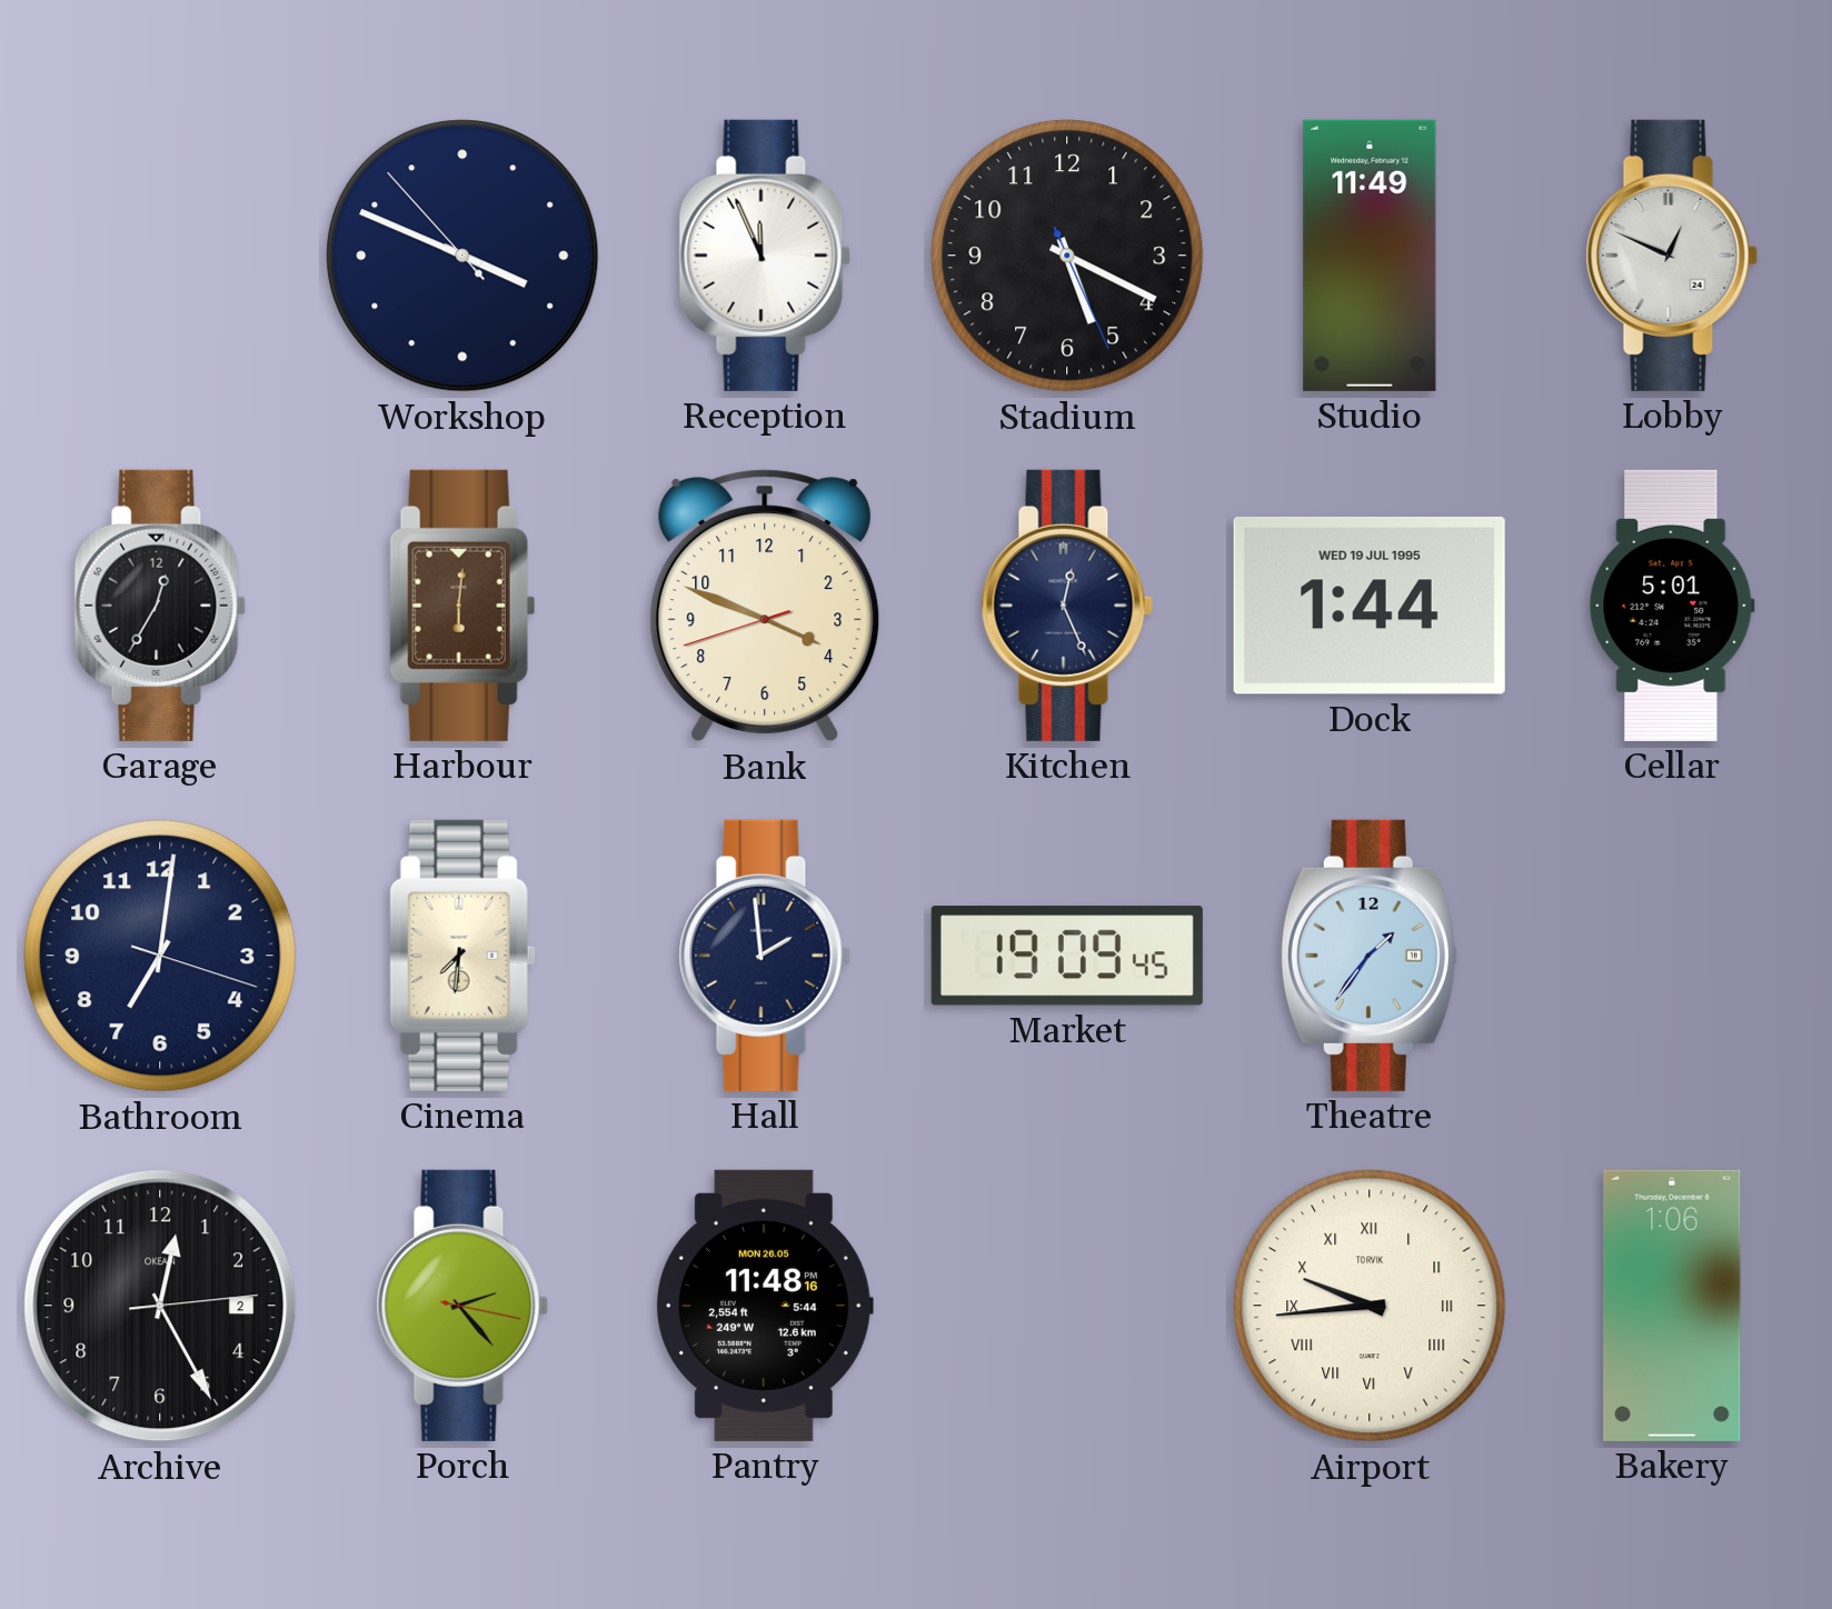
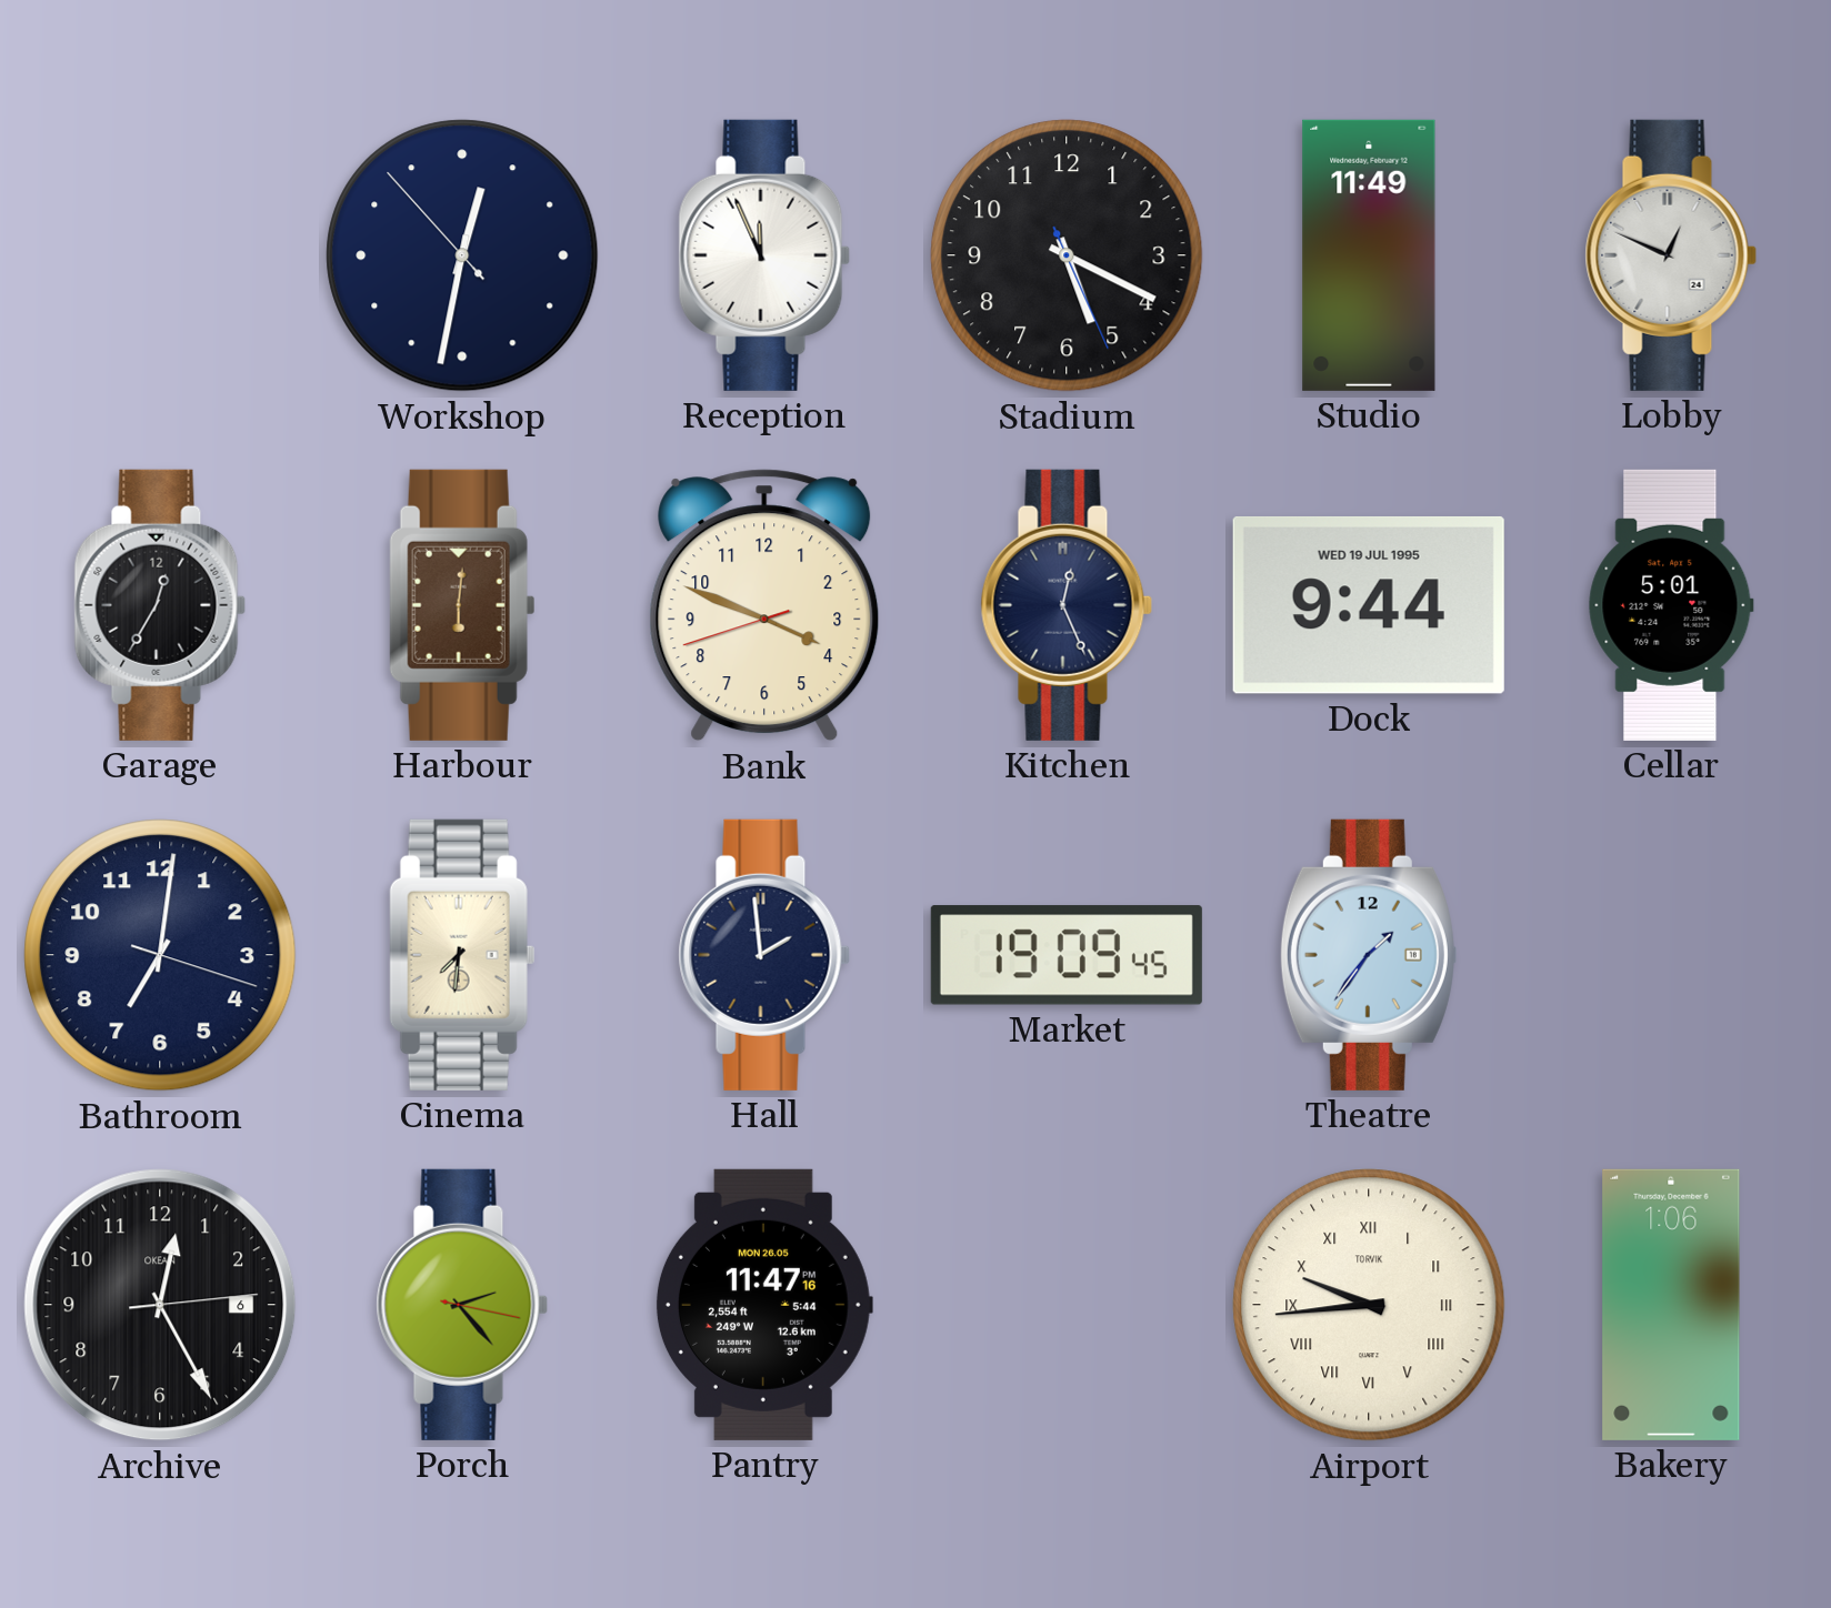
Workshop: 3:48 -> 12:31
Dock: 1:44 -> 9:44
Archive date: 2 -> 6
Pantry: 11:48 -> 11:47
